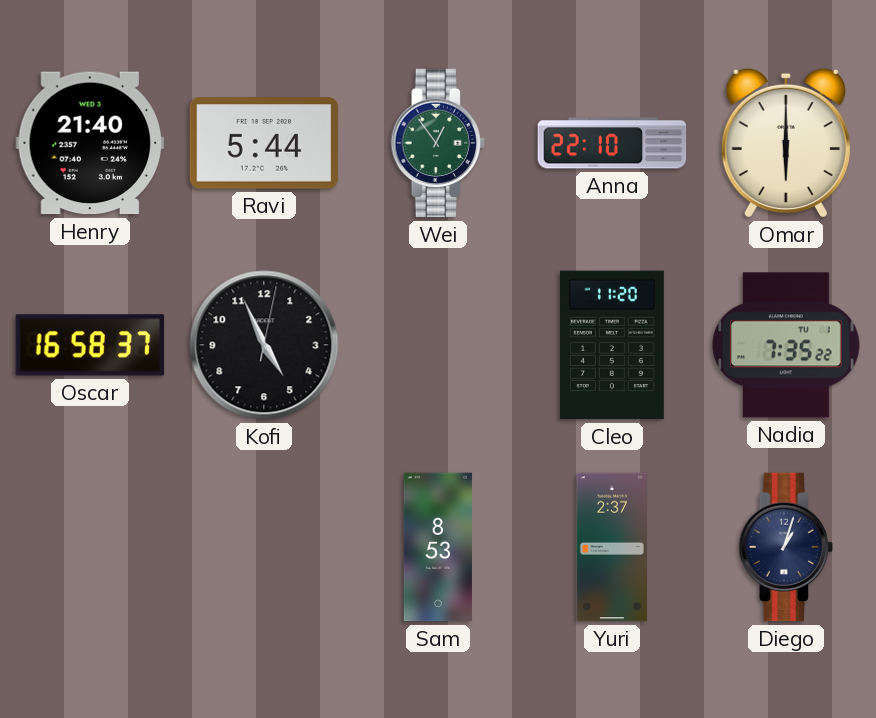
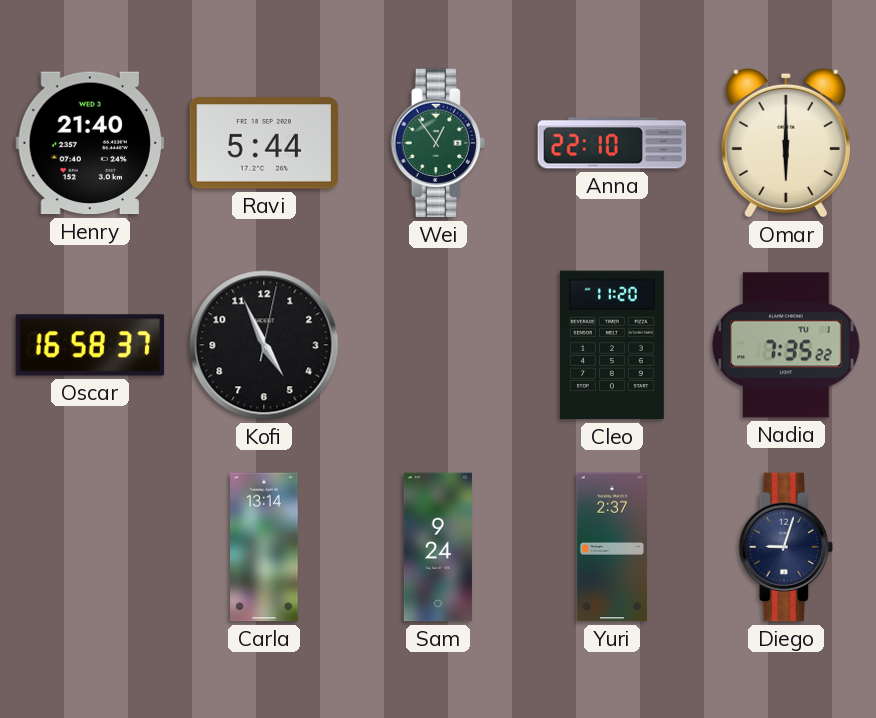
Carla: none -> 13:14
Sam: 8:53 -> 9:24
Diego: 1:03 -> 9:03
